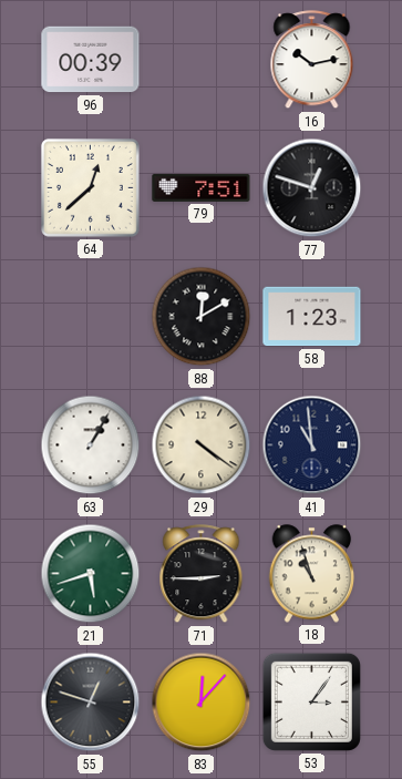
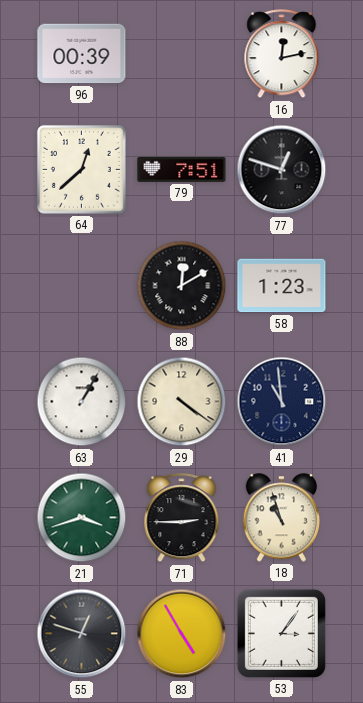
16: 10:13 -> 12:13
21: 5:42 -> 3:42
83: 12:07 -> 4:55
